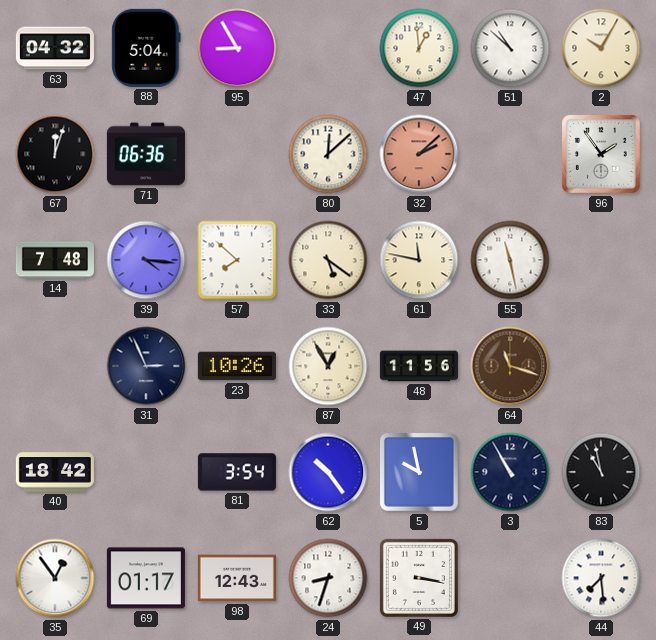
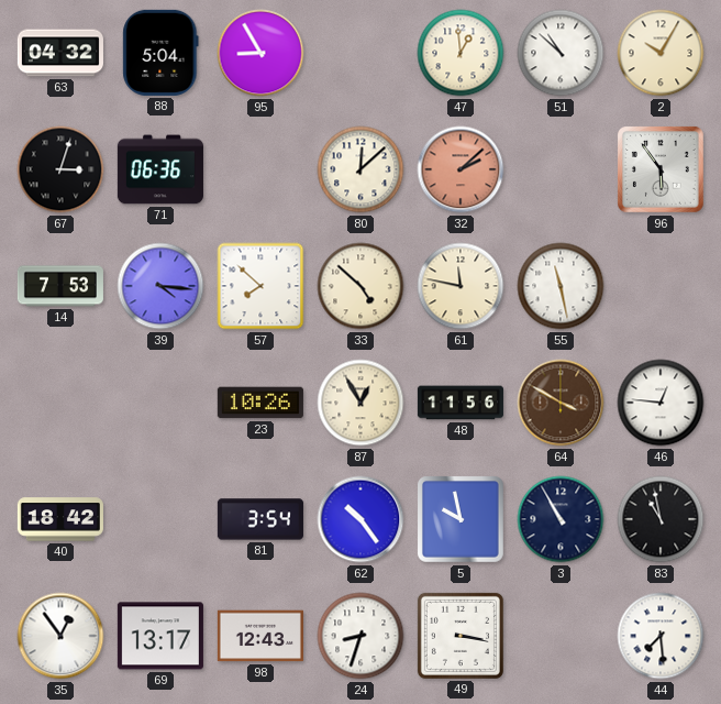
67: 12:03 -> 3:03
96: 1:54 -> 5:54
14: 7:48 -> 7:53
33: 5:21 -> 4:52
31: 2:56 -> none
64: 11:18 -> 3:50
46: none -> 12:46
69: 01:17 -> 13:17
